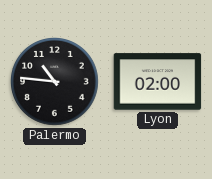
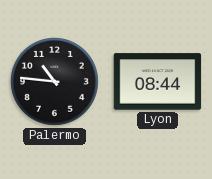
Lyon: 02:00 -> 08:44
